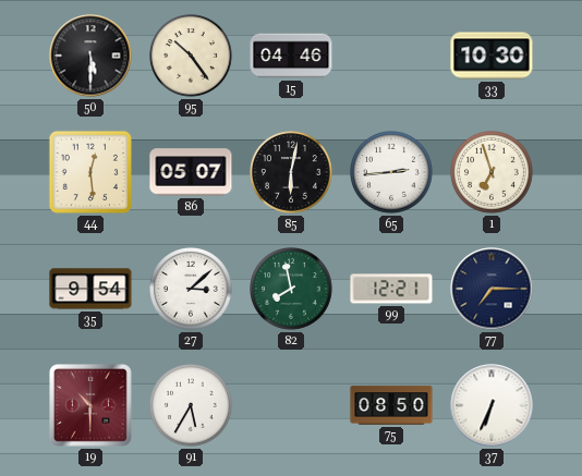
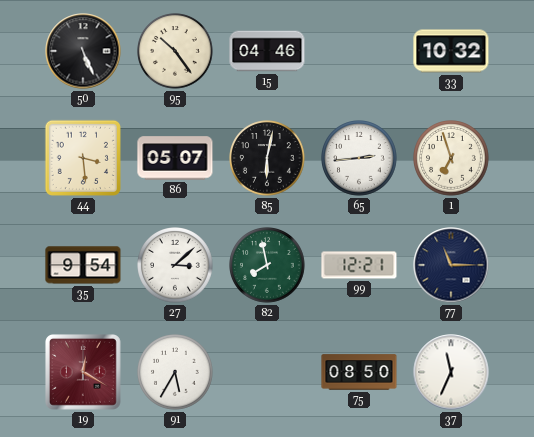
50: 5:30 -> 5:26
33: 10:30 -> 10:32
44: 12:29 -> 3:29
77: 7:15 -> 11:15
19: 10:30 -> 12:20
37: 6:34 -> 11:34
